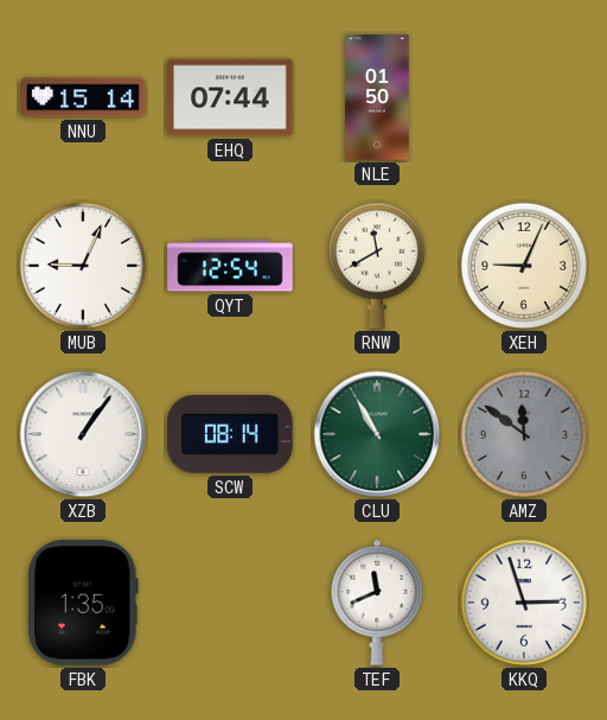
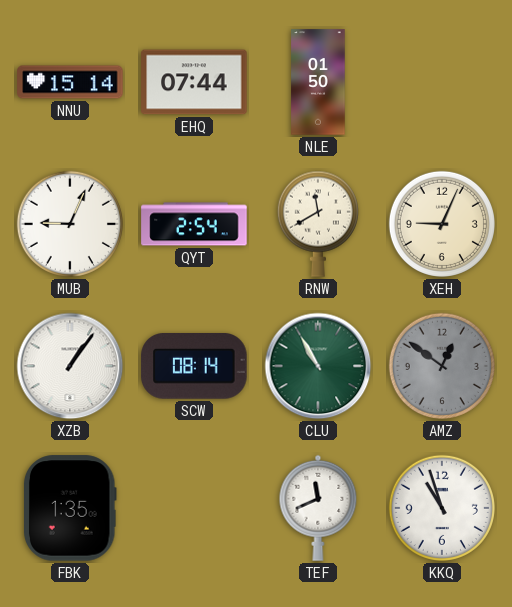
QYT: 12:54 -> 2:54
AMZ: 11:51 -> 12:51
KKQ: 2:57 -> 10:57
